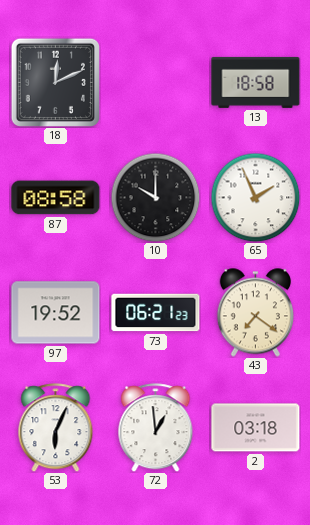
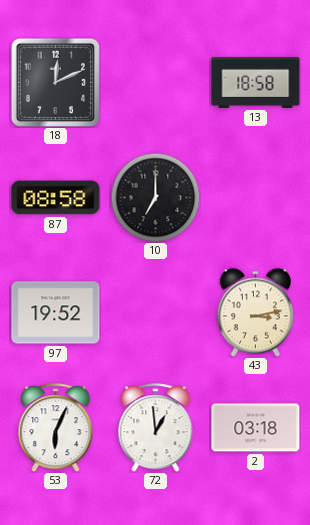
10: 10:00 -> 7:00
65: 1:56 -> none
73: 06:21 -> none
43: 7:21 -> 3:13
